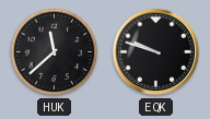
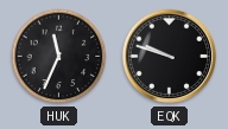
HUK: 11:38 -> 11:34
